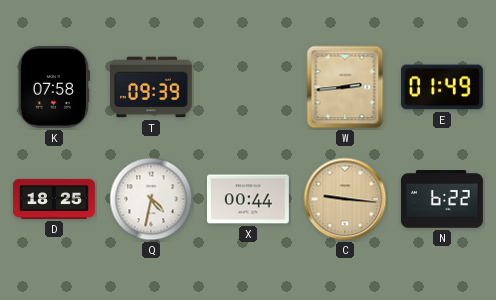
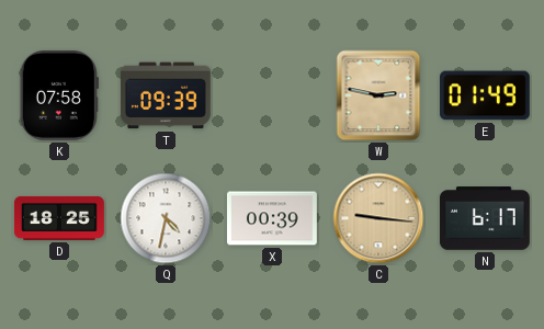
W: 2:44 -> 2:47
X: 00:44 -> 00:39
N: 6:22 -> 6:17
